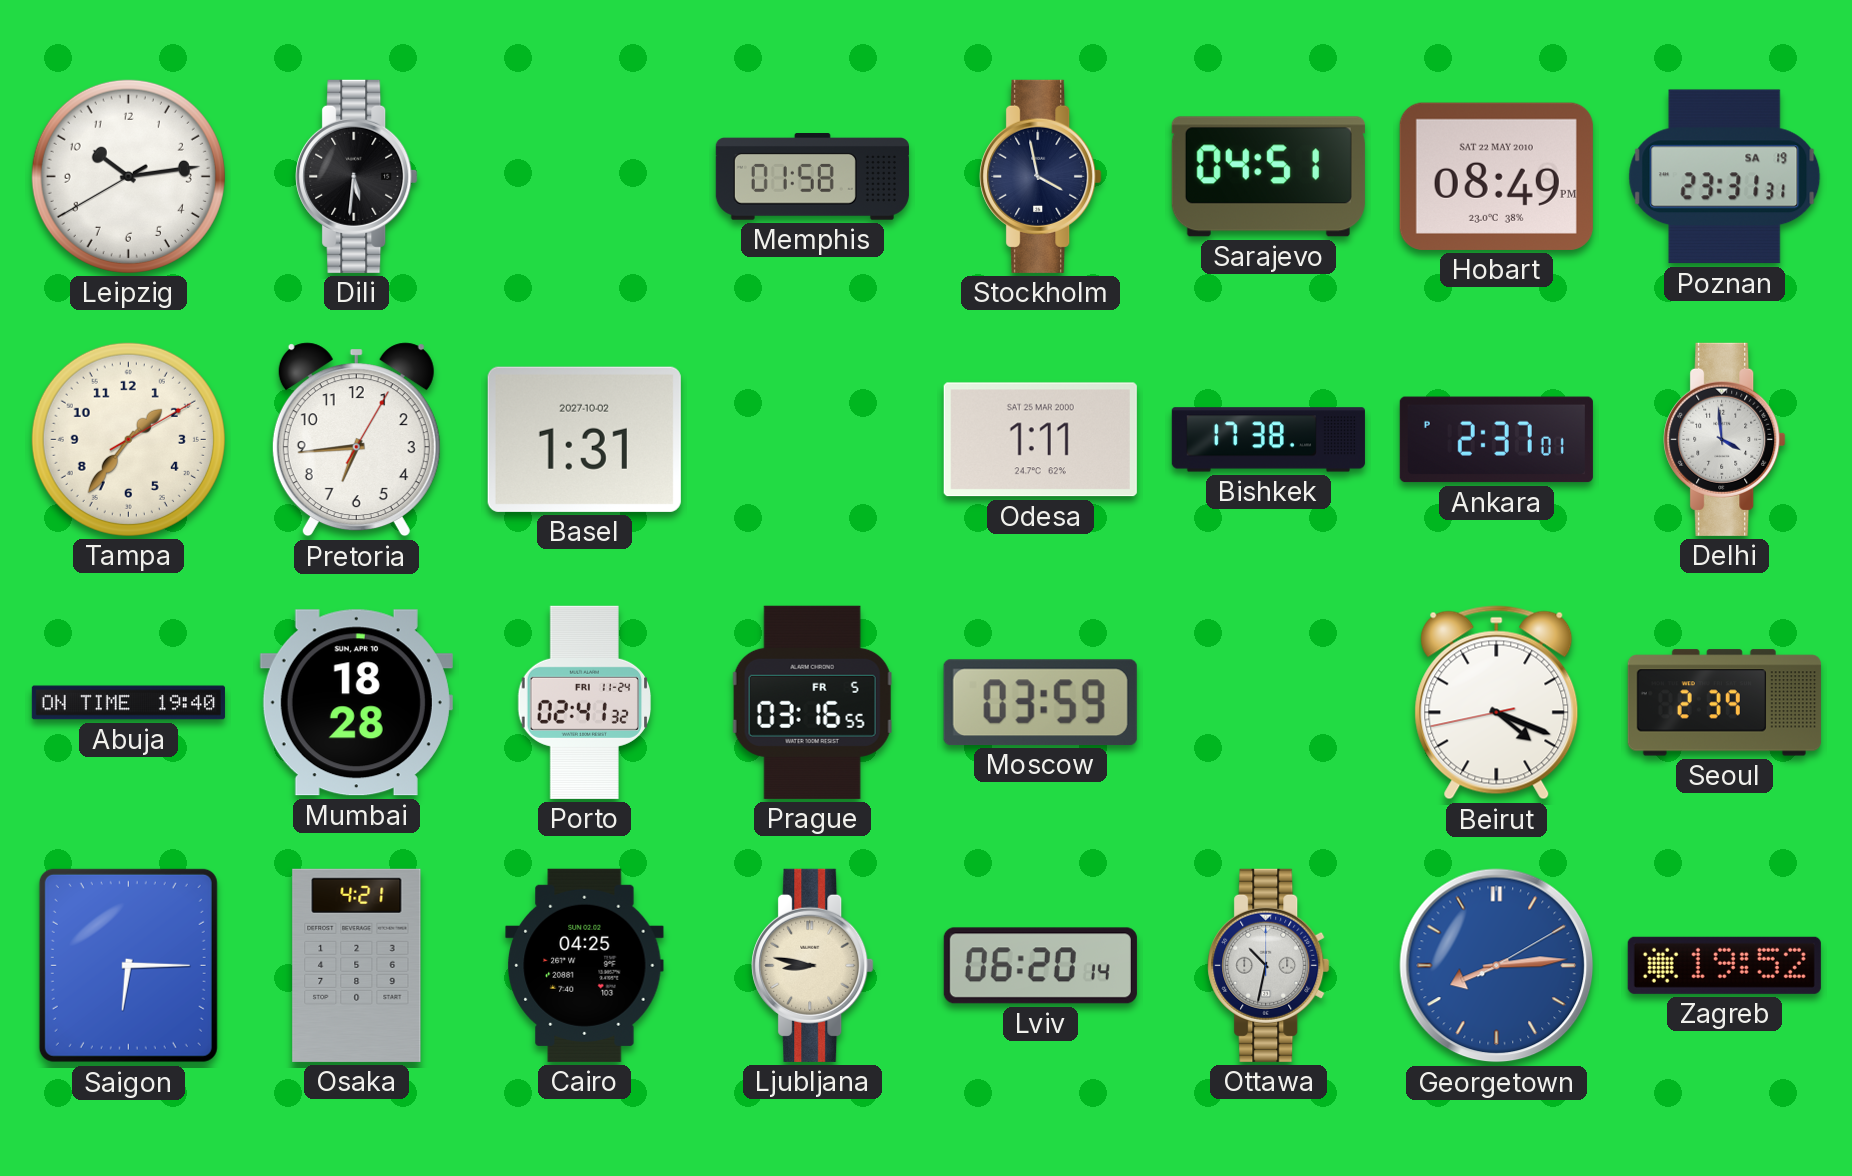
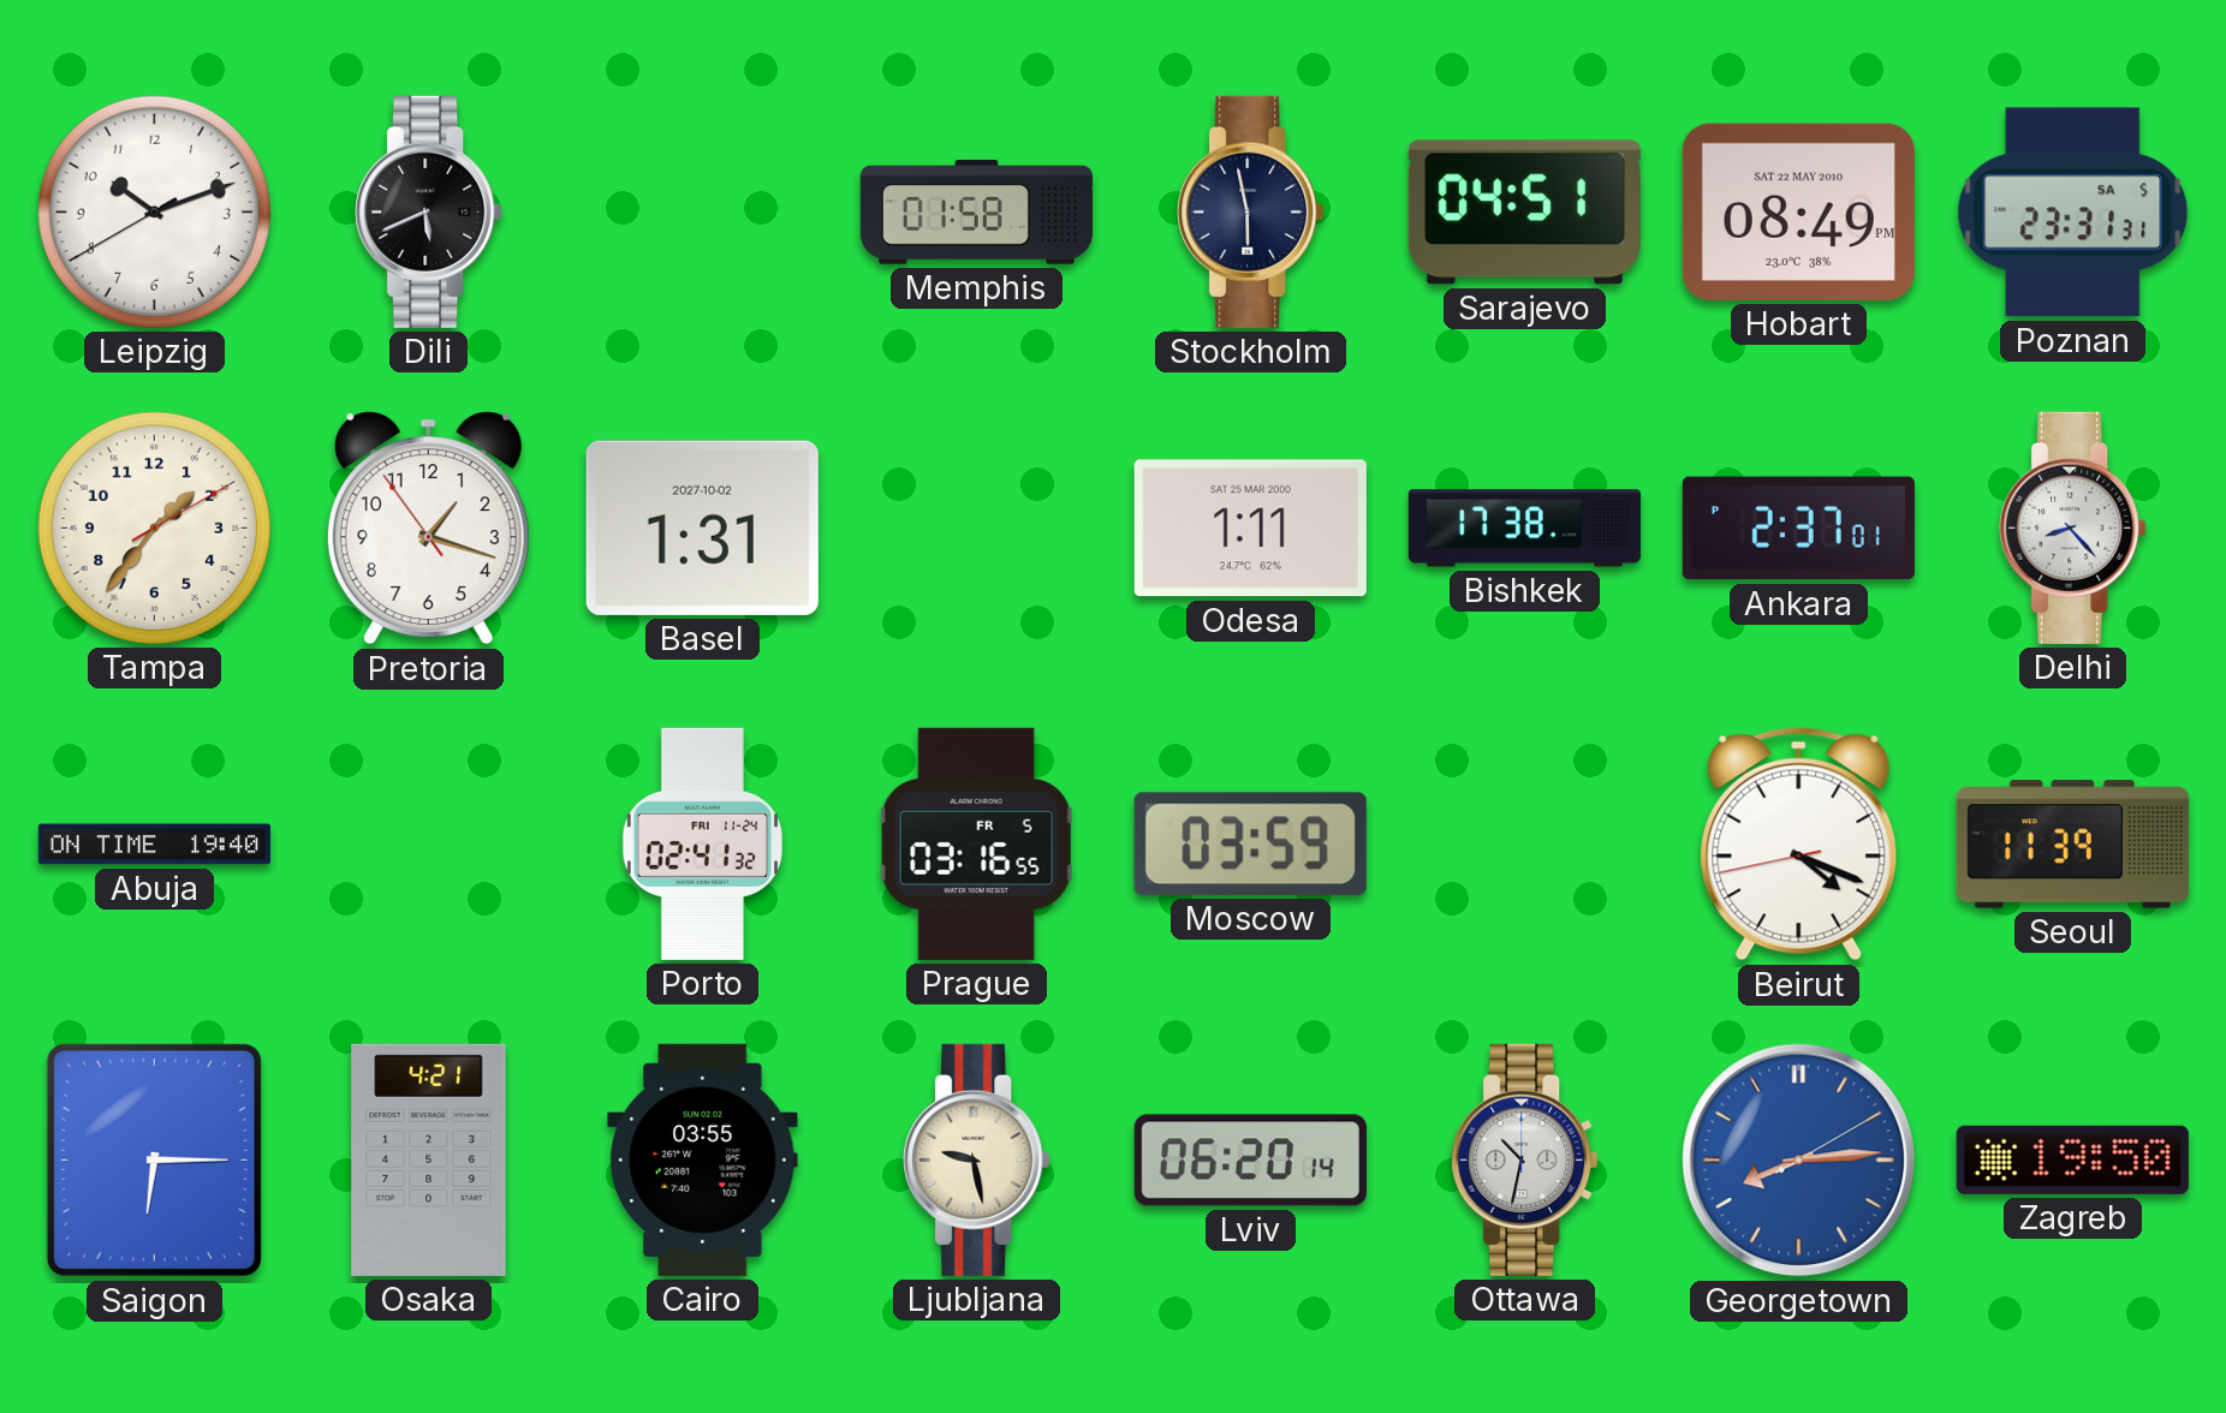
Leipzig: 10:13 -> 10:11
Dili: 5:31 -> 5:41
Stockholm: 3:58 -> 5:58
Poznan date: SA 19 -> SA 5
Pretoria: 6:44 -> 1:17
Delhi: 3:59 -> 8:23
Mumbai: 18:28 -> none
Seoul: 2:39 -> 11:39
Cairo: 04:25 -> 03:55
Ljubljana: 8:47 -> 9:28
Zagreb: 19:52 -> 19:50
